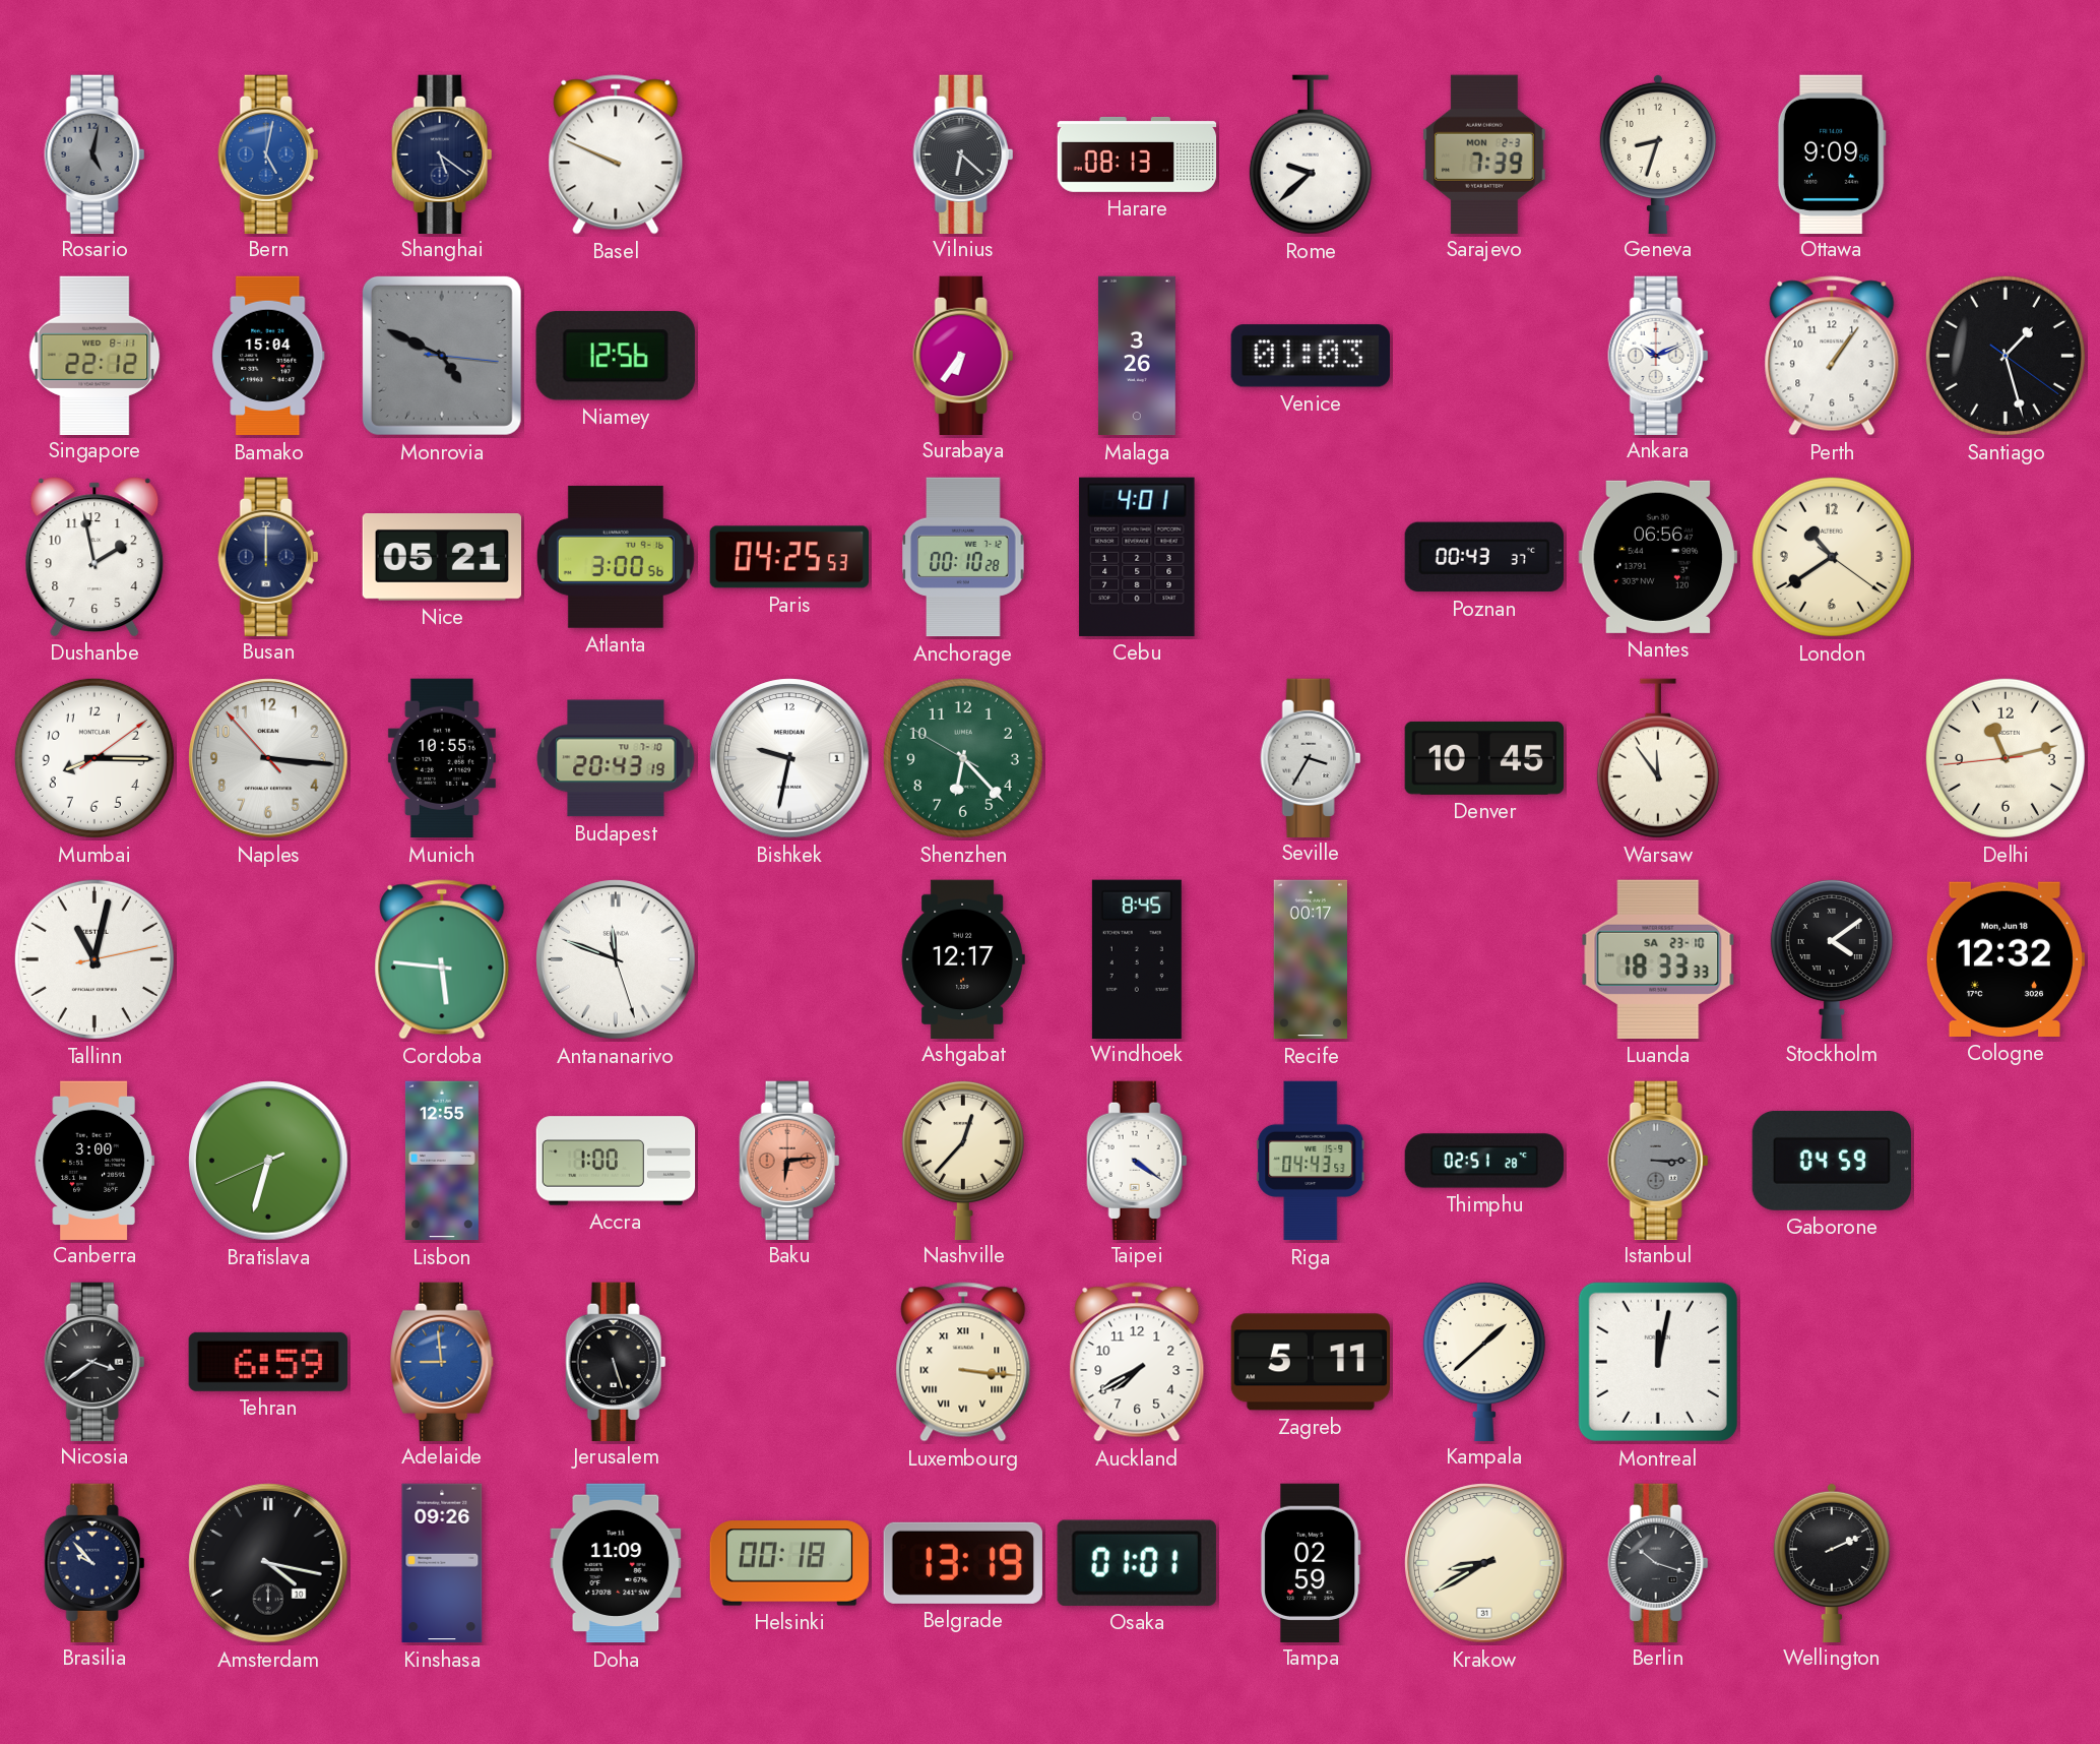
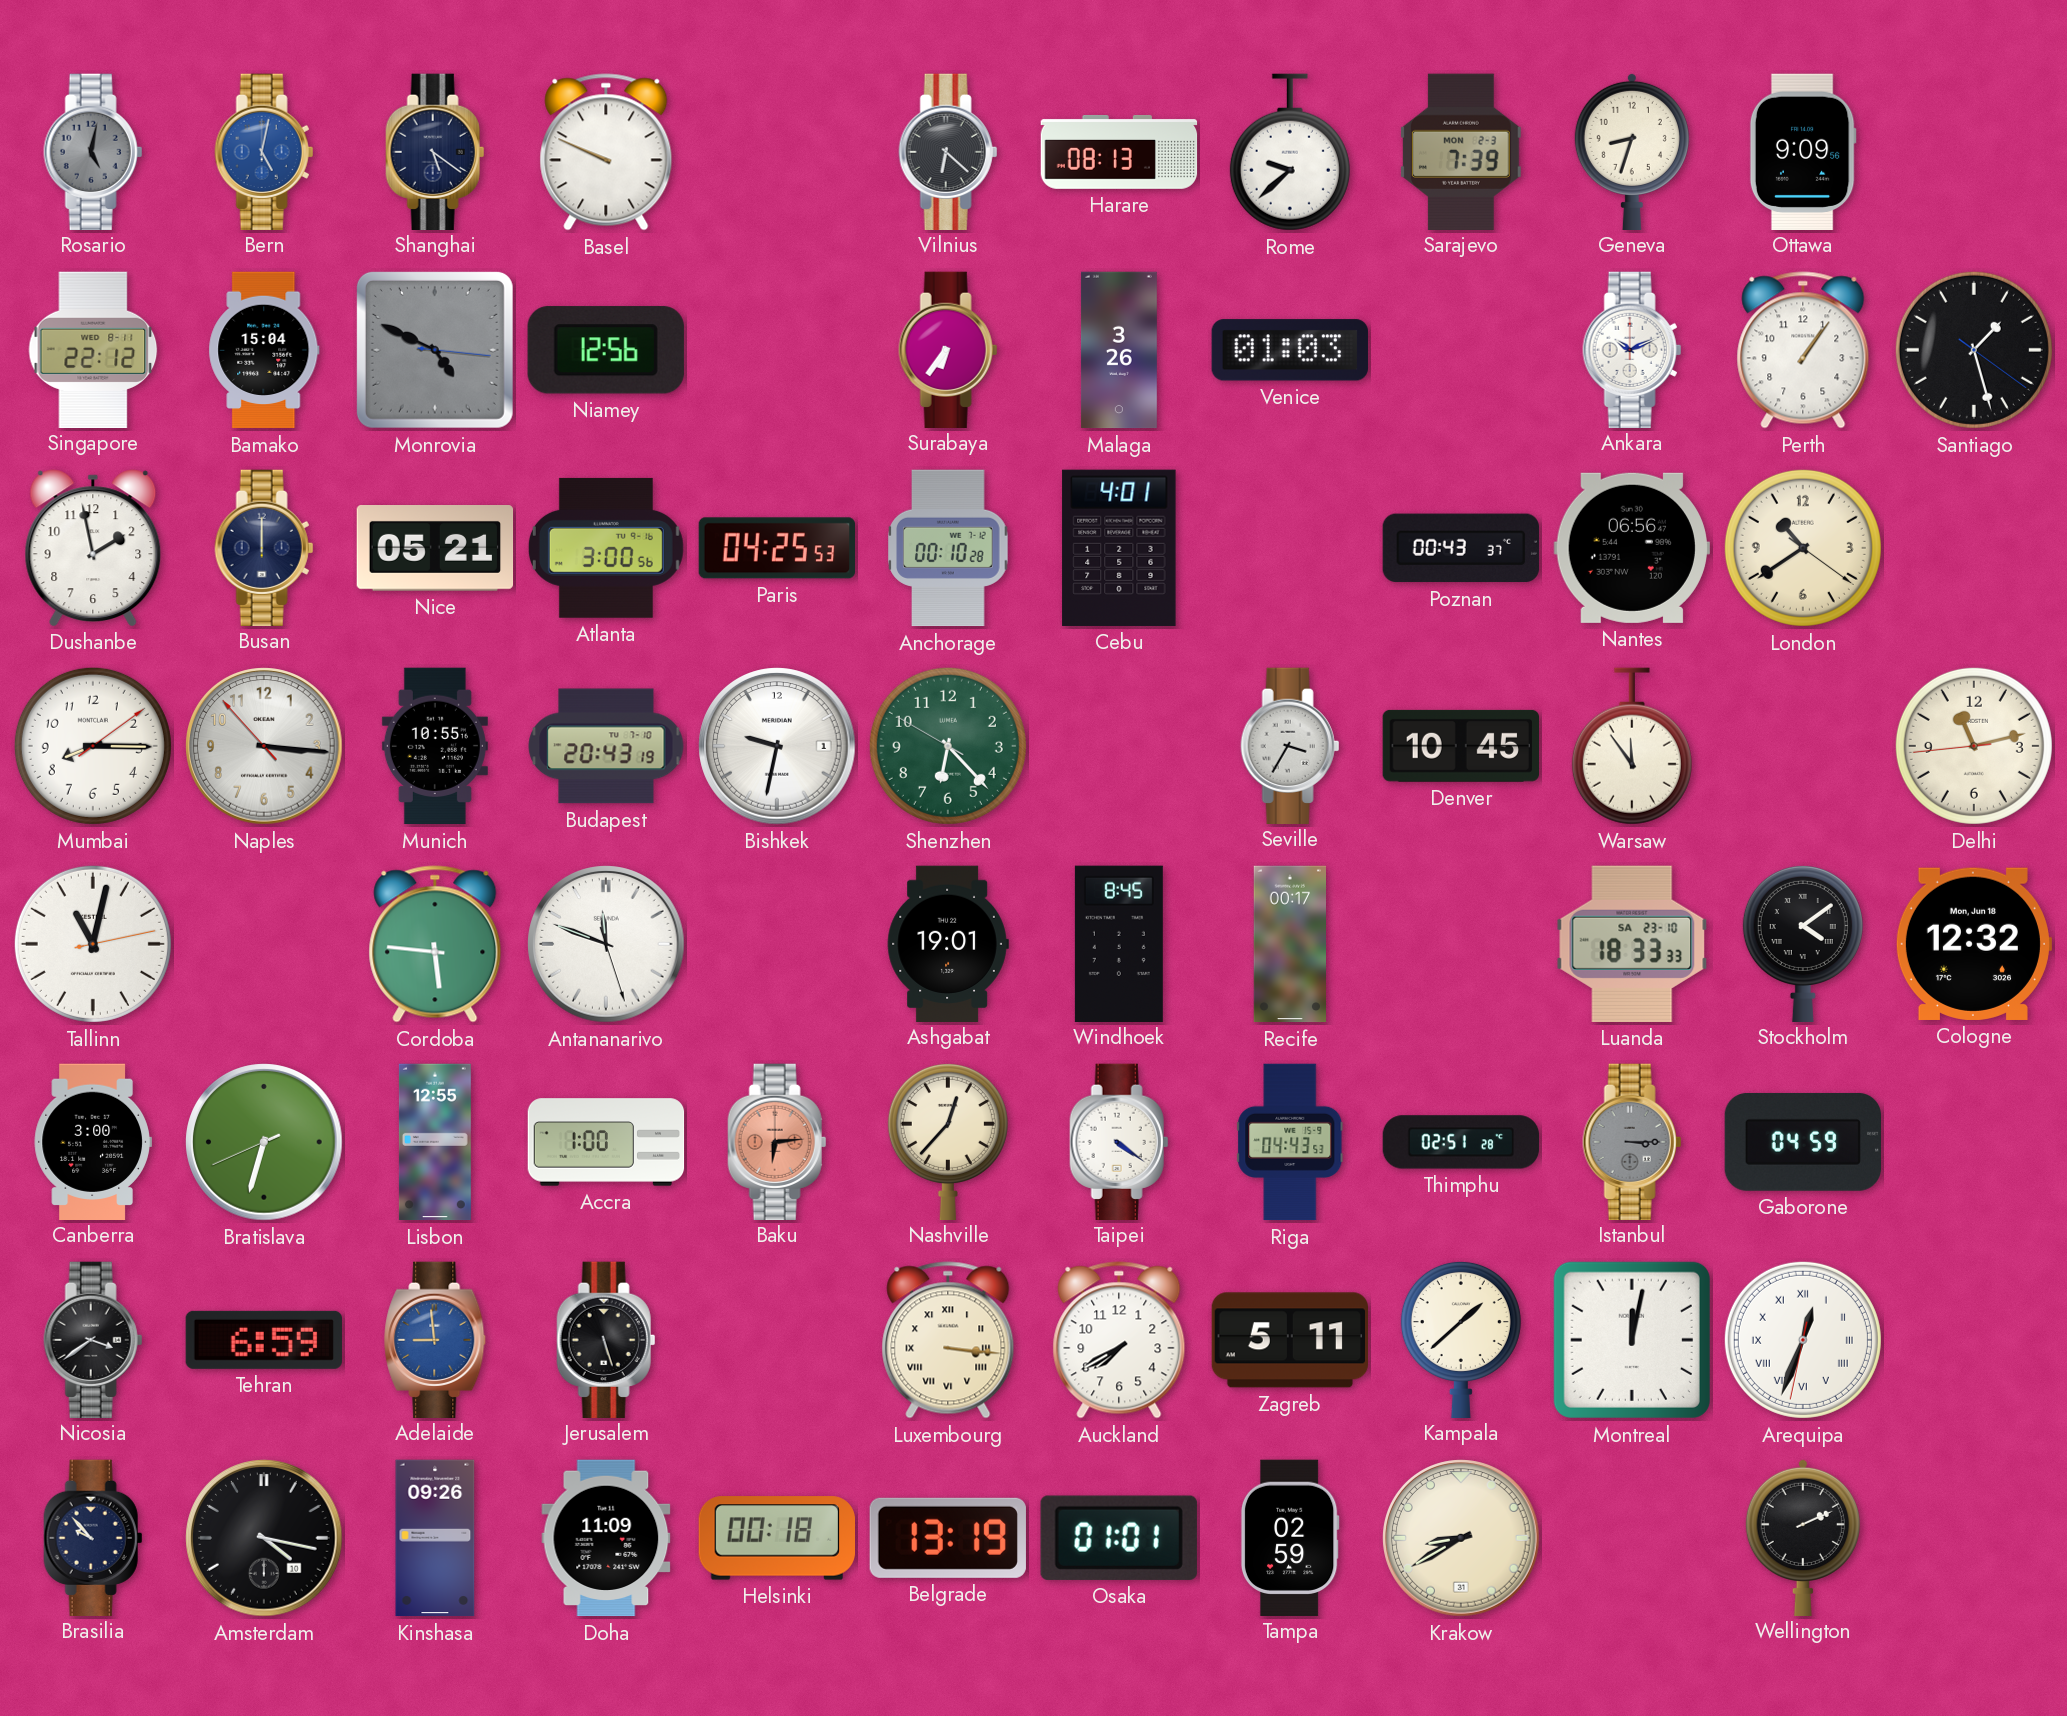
Ashgabat: 12:17 -> 19:01
Arequipa: none -> 12:33
Berlin: 10:18 -> none
